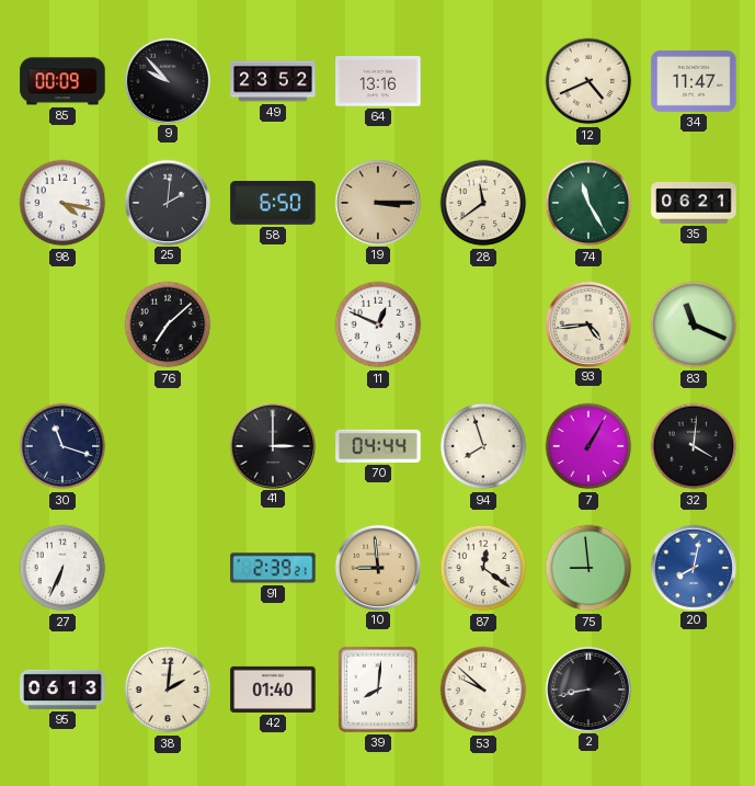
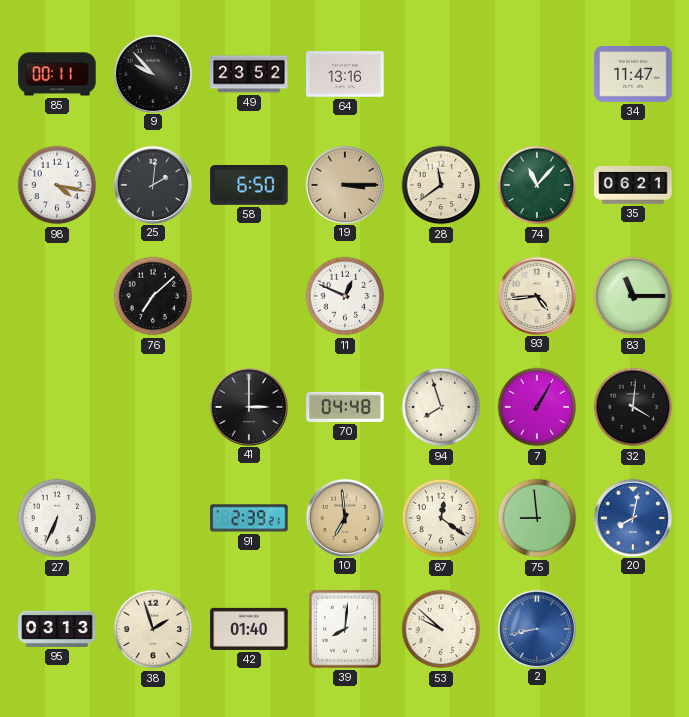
85: 00:09 -> 00:11
12: 4:41 -> none
74: 11:25 -> 11:07
83: 11:19 -> 11:15
30: 11:18 -> none
70: 04:44 -> 04:48
10: 8:59 -> 6:59
95: 06:13 -> 03:13
38: 2:01 -> 1:57
2 dial: black -> blue
